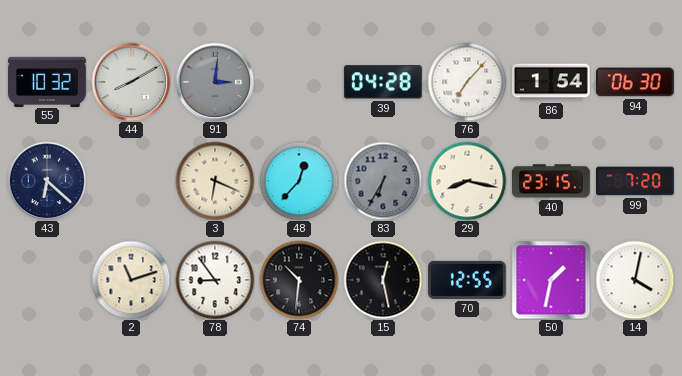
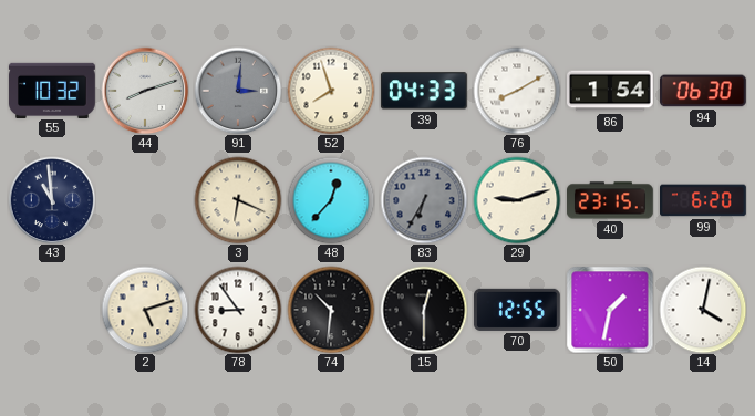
44: 8:10 -> 8:12
52: none -> 7:57
39: 04:28 -> 04:33
76: 7:07 -> 8:10
43: 6:22 -> 10:59
29: 8:17 -> 9:12
99: 7:20 -> 6:20
2: 11:12 -> 5:12
15: 12:28 -> 12:30
